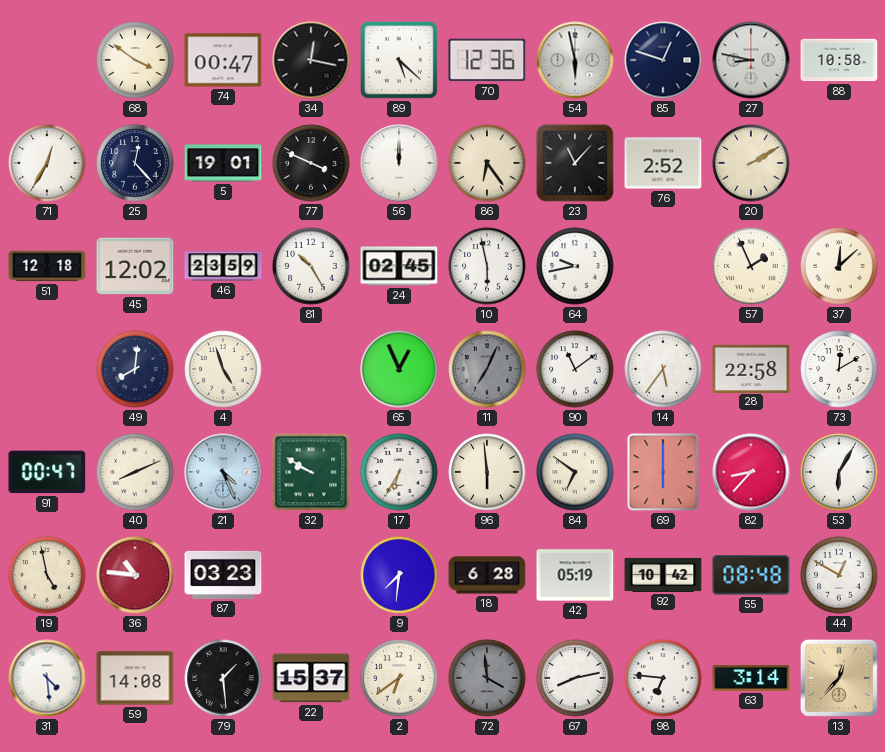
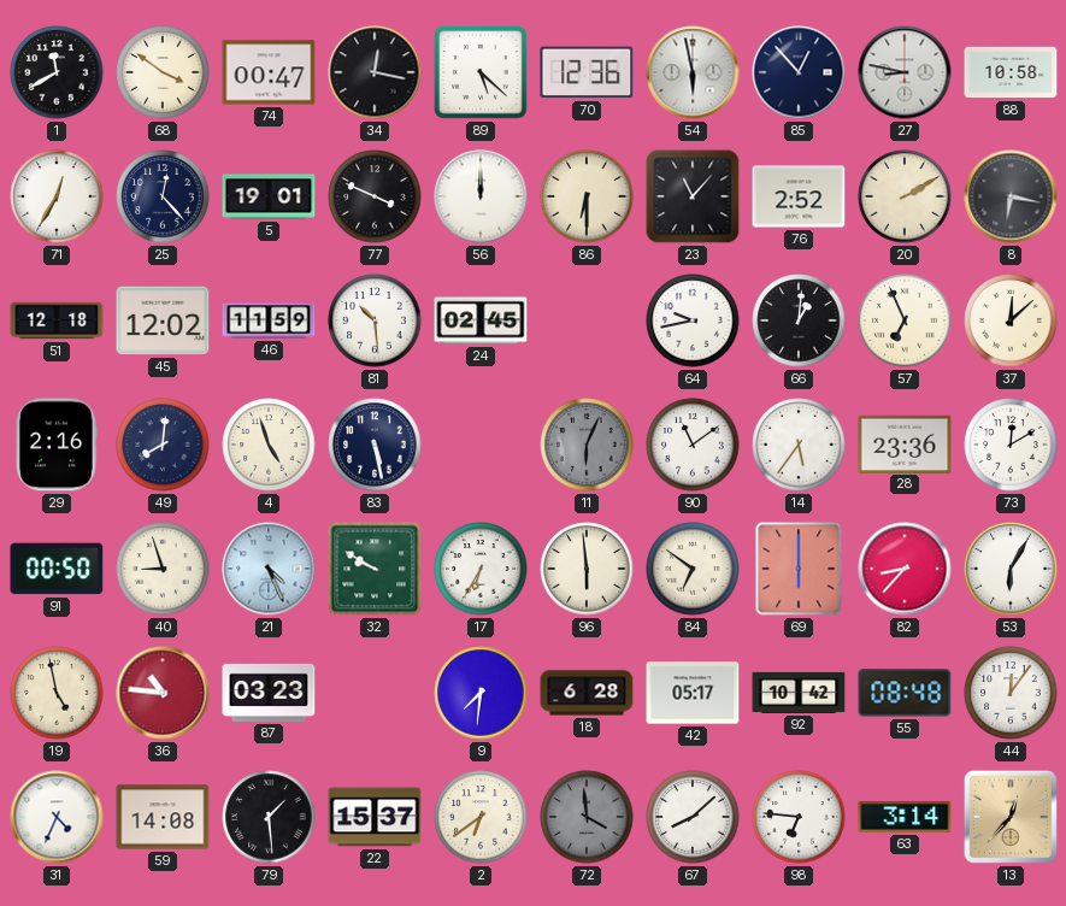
1: none -> 11:40
85: 12:48 -> 12:53
86: 6:24 -> 6:30
8: none -> 6:17
46: 23:59 -> 11:59
81: 10:25 -> 10:29
10: 5:58 -> none
66: none -> 1:01
57: 1:56 -> 6:56
29: none -> 2:16
83: none -> 5:28
65: 12:56 -> none
11: 7:04 -> 6:04
28: 22:58 -> 23:36
91: 00:47 -> 00:50
40: 8:11 -> 8:57
42: 05:19 -> 05:17
44: 12:50 -> 12:06
31: 4:29 -> 4:34
67: 8:13 -> 8:08
